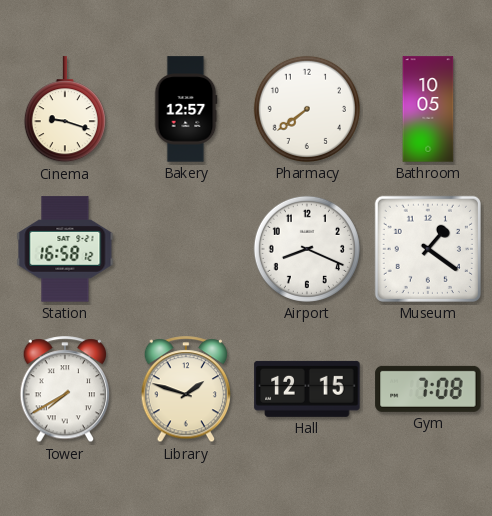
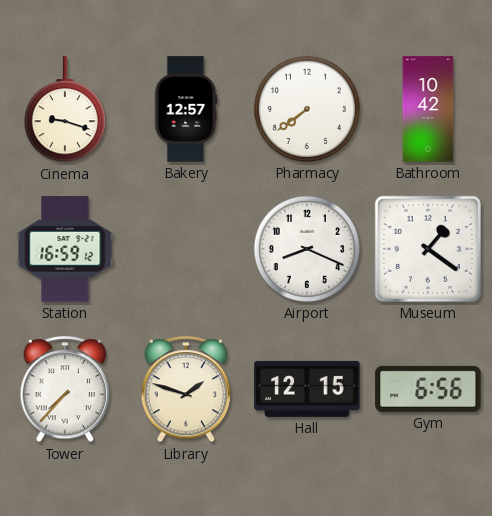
Bathroom: 10:05 -> 10:42
Station: 16:58 -> 16:59
Tower: 7:40 -> 7:37
Gym: 7:08 -> 6:56
